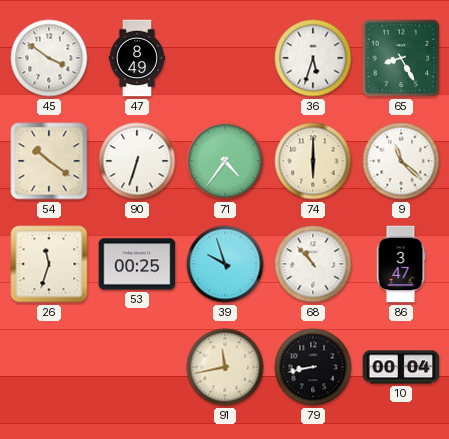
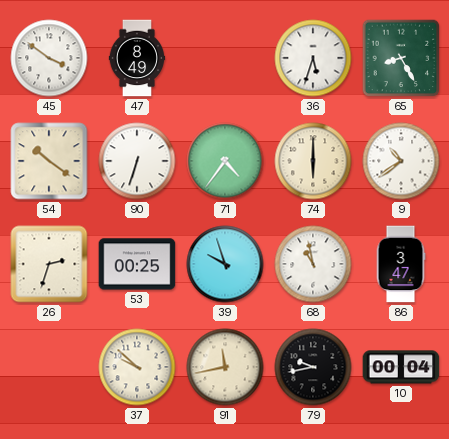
9: 11:22 -> 10:39
26: 11:33 -> 2:33
68: 10:53 -> 10:58
37: none -> 9:52
79: 8:43 -> 9:43
